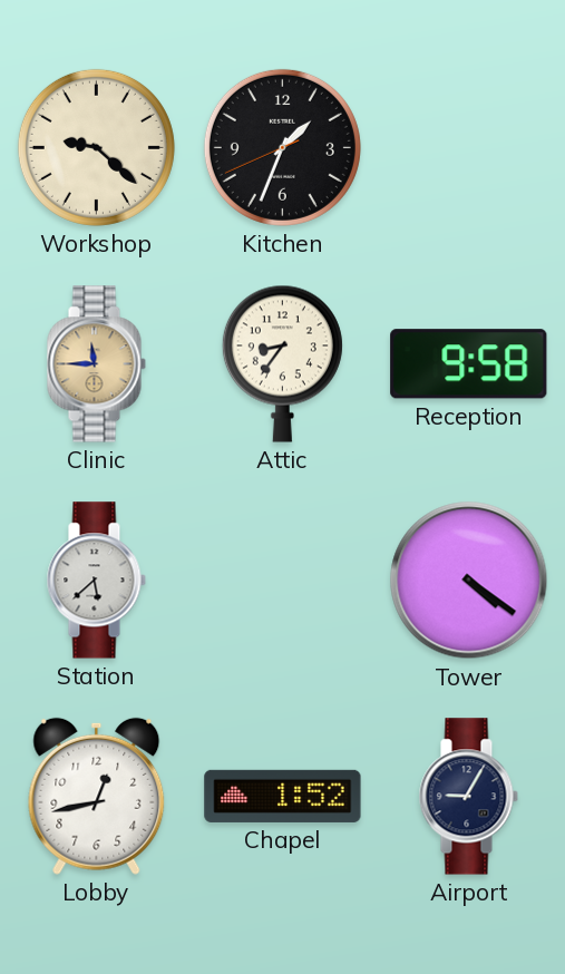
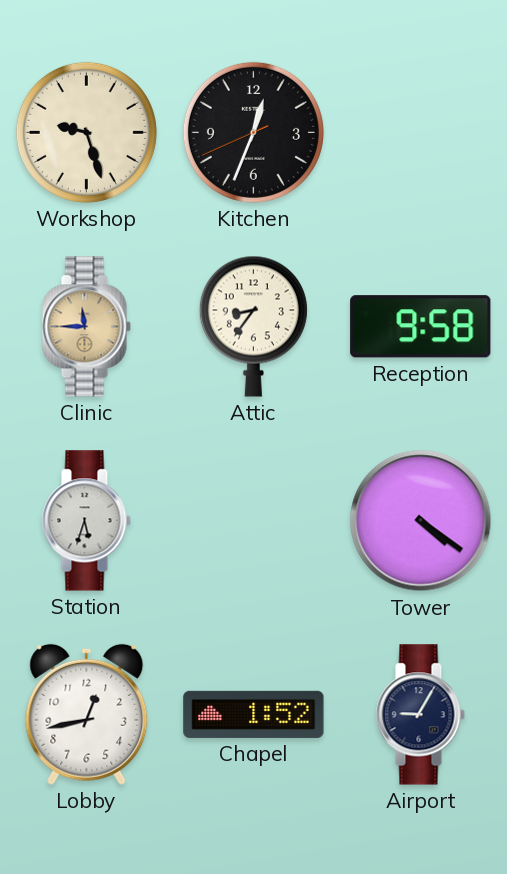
Workshop: 9:22 -> 9:27
Kitchen: 1:33 -> 12:33
Station: 5:38 -> 5:33
